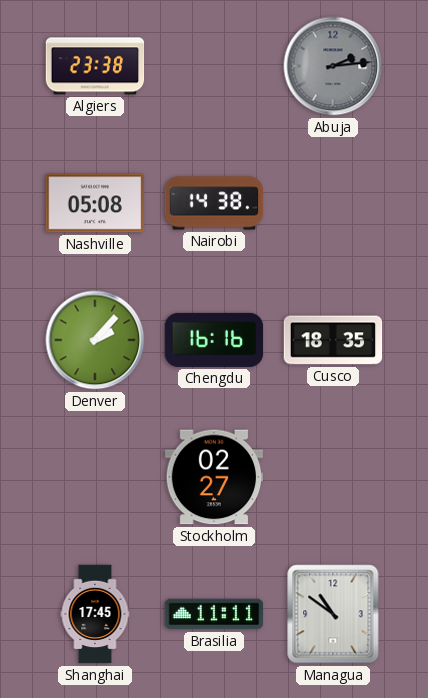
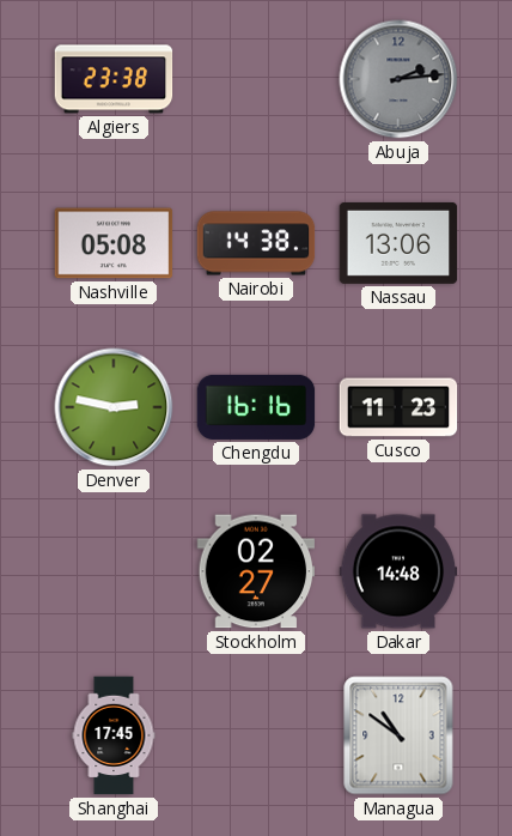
Nassau: none -> 13:06
Denver: 2:07 -> 2:47
Cusco: 18:35 -> 11:23
Dakar: none -> 14:48
Brasilia: 11:11 -> none
